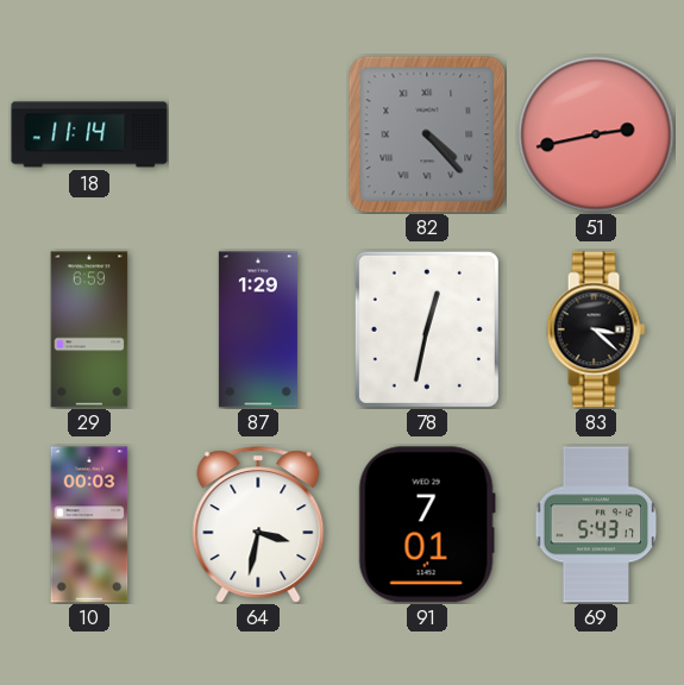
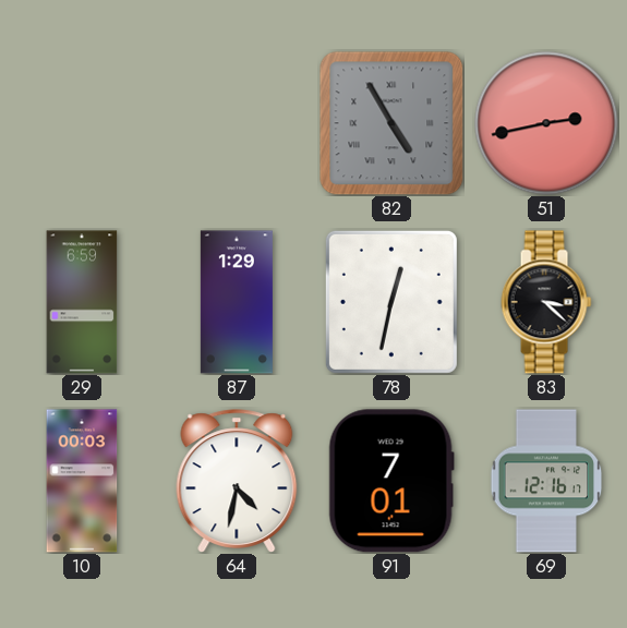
18: 11:14 -> none
82: 4:23 -> 4:55
64: 3:32 -> 4:32
69: 5:43 -> 12:16
